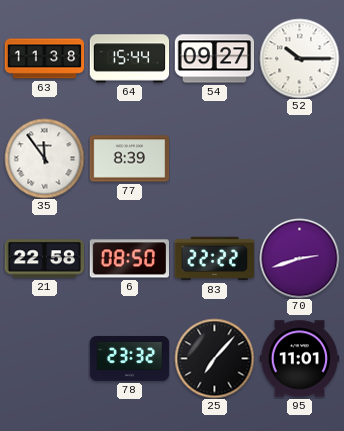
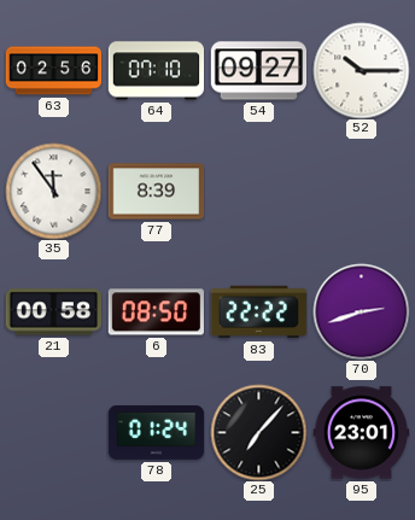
63: 11:38 -> 02:56
64: 15:44 -> 07:10
21: 22:58 -> 00:58
78: 23:32 -> 01:24
95: 11:01 -> 23:01
